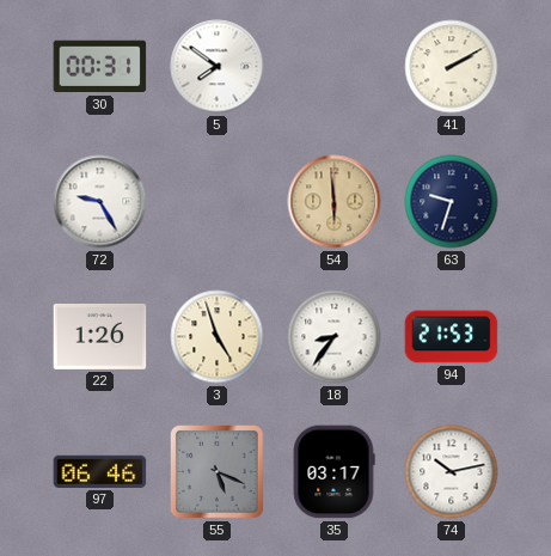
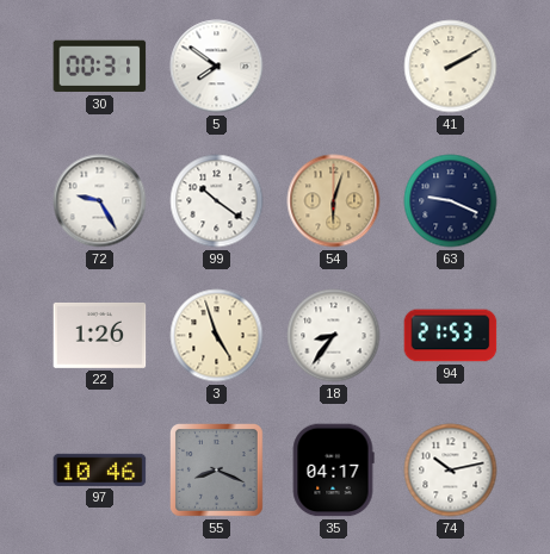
99: none -> 10:21
54: 5:59 -> 6:03
63: 9:33 -> 9:19
97: 06:46 -> 10:46
55: 5:19 -> 8:19
35: 03:17 -> 04:17
